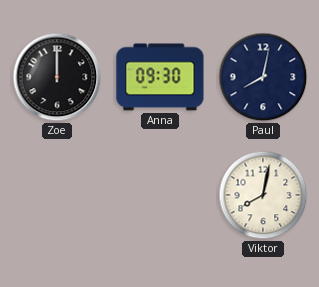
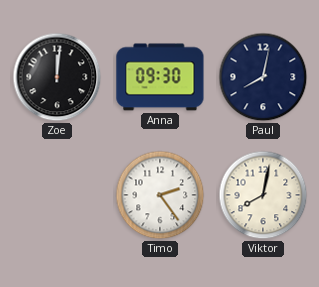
Zoe: 12:00 -> 12:01
Timo: none -> 2:24
